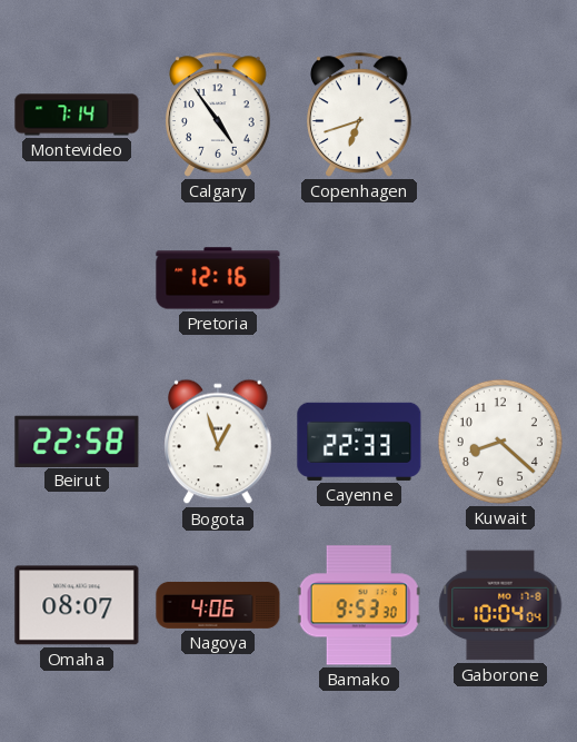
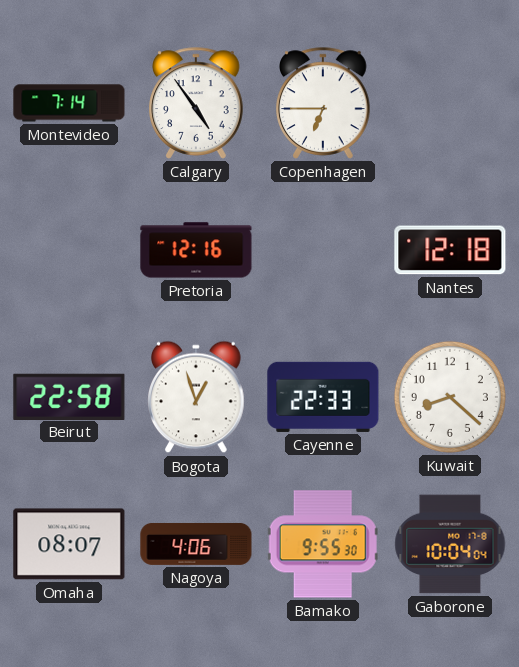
Copenhagen: 6:42 -> 6:45
Nantes: none -> 12:18
Bamako: 9:53 -> 9:55
